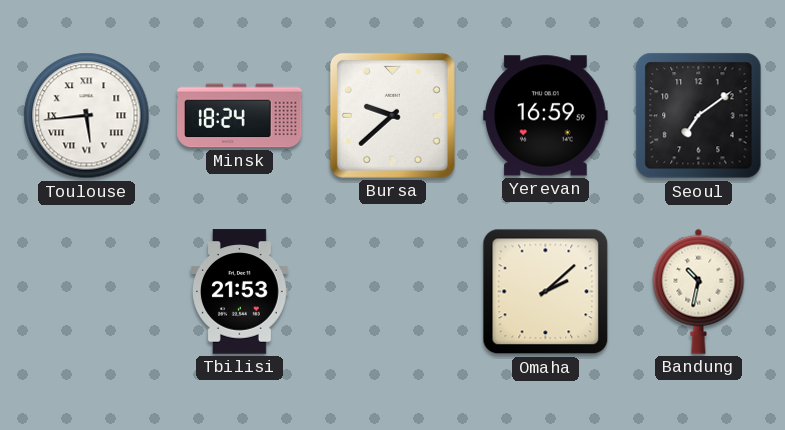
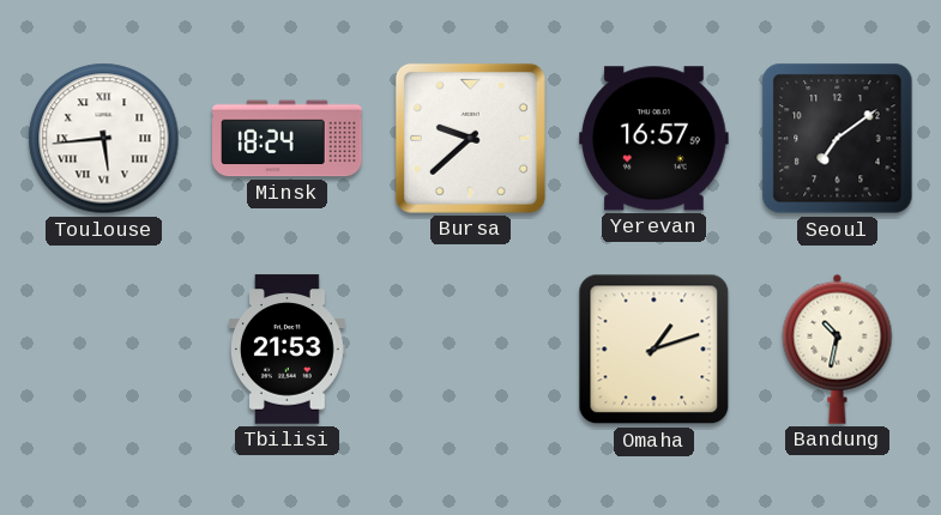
Yerevan: 16:59 -> 16:57
Omaha: 2:08 -> 1:12
